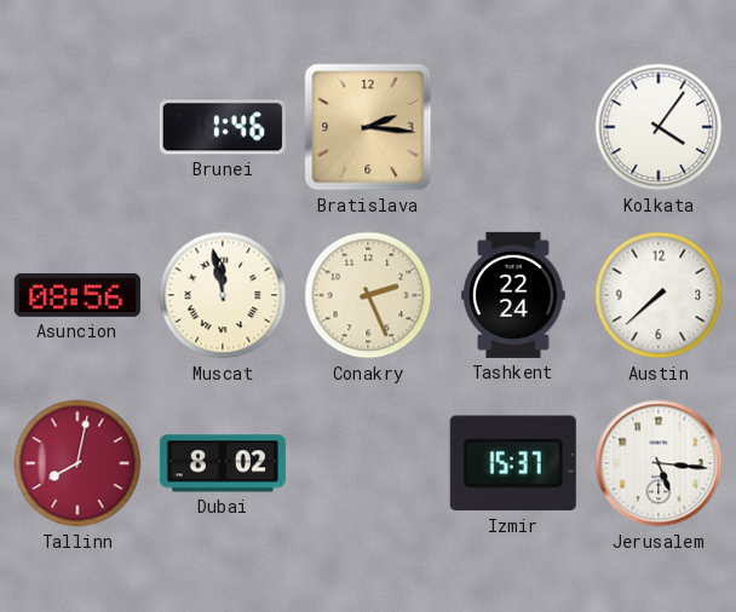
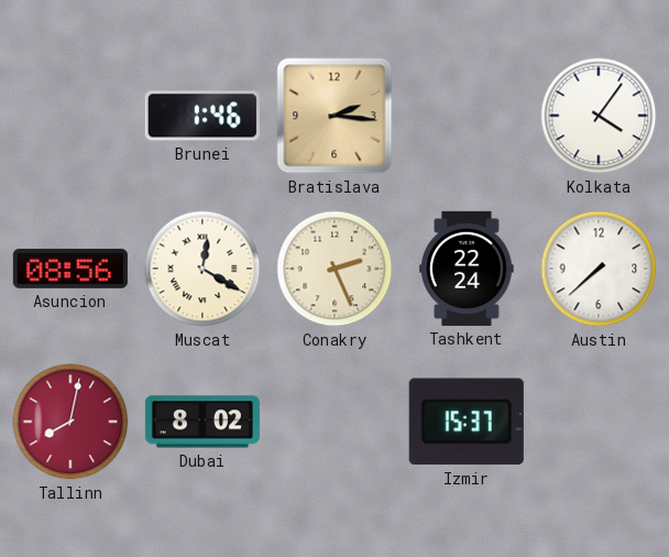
Muscat: 11:58 -> 12:20
Jerusalem: 5:16 -> none
